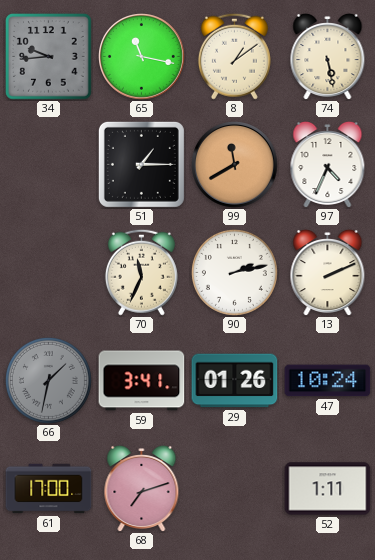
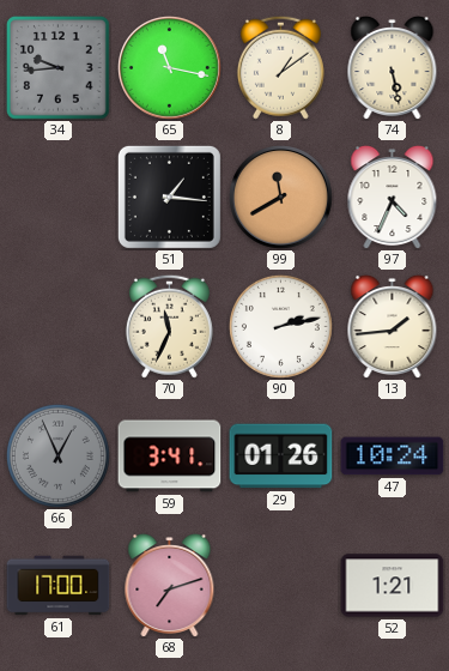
51: 1:15 -> 1:16
13: 2:11 -> 1:44
66: 1:32 -> 12:56
52: 1:11 -> 1:21
